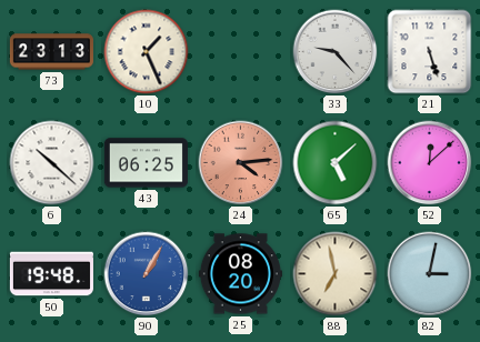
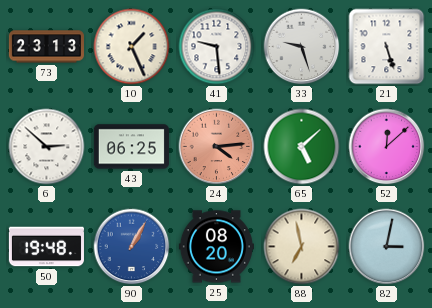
41: none -> 9:29
33: 9:23 -> 9:27
6: 10:22 -> 2:52
